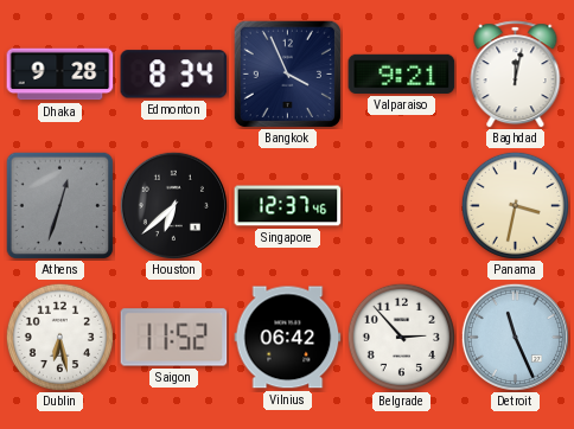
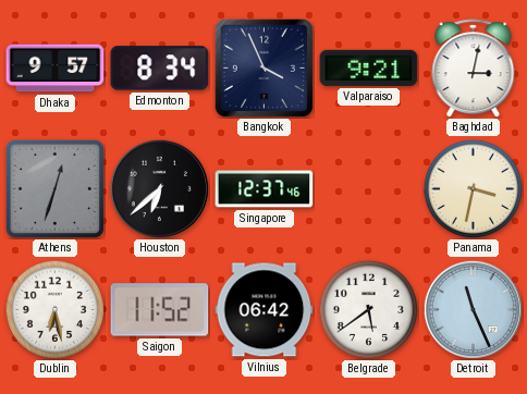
Dhaka: 9:28 -> 9:57
Baghdad: 12:02 -> 3:02
Belgrade: 2:53 -> 5:39
